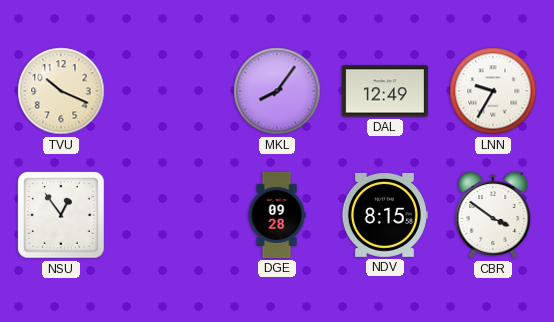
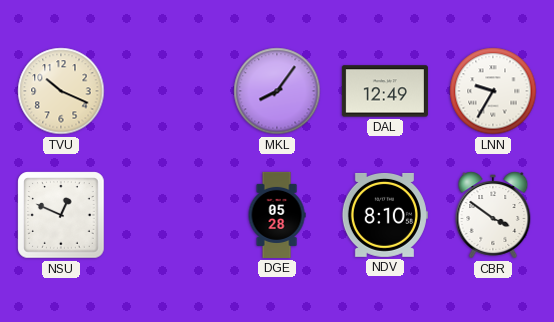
NSU: 12:54 -> 12:49
DGE: 09:28 -> 05:28
NDV: 8:15 -> 8:10
